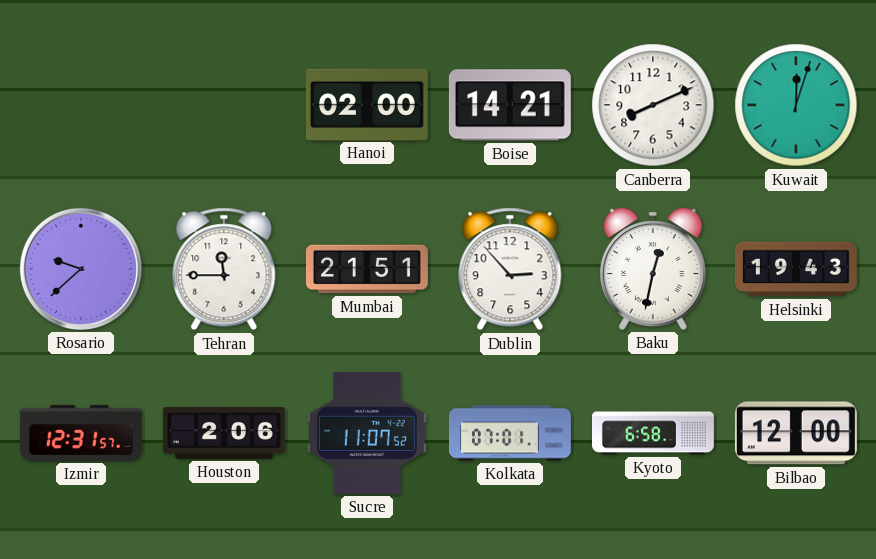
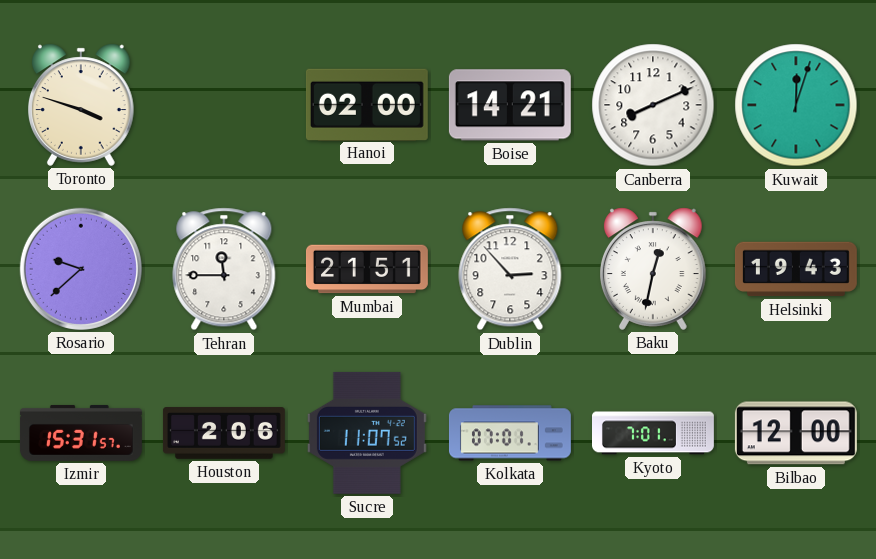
Toronto: none -> 3:48
Izmir: 12:31 -> 15:31
Kyoto: 6:58 -> 7:01
